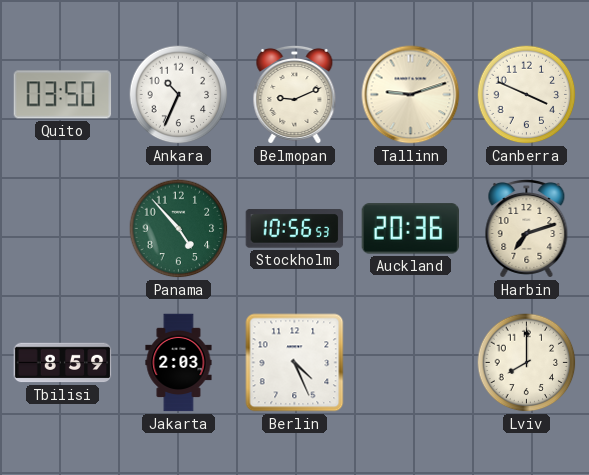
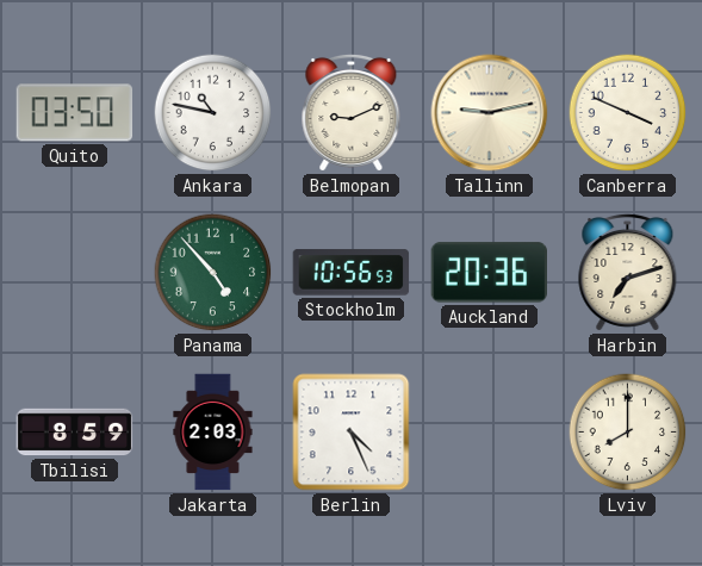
Ankara: 10:34 -> 10:47
Tallinn: 9:12 -> 9:13
